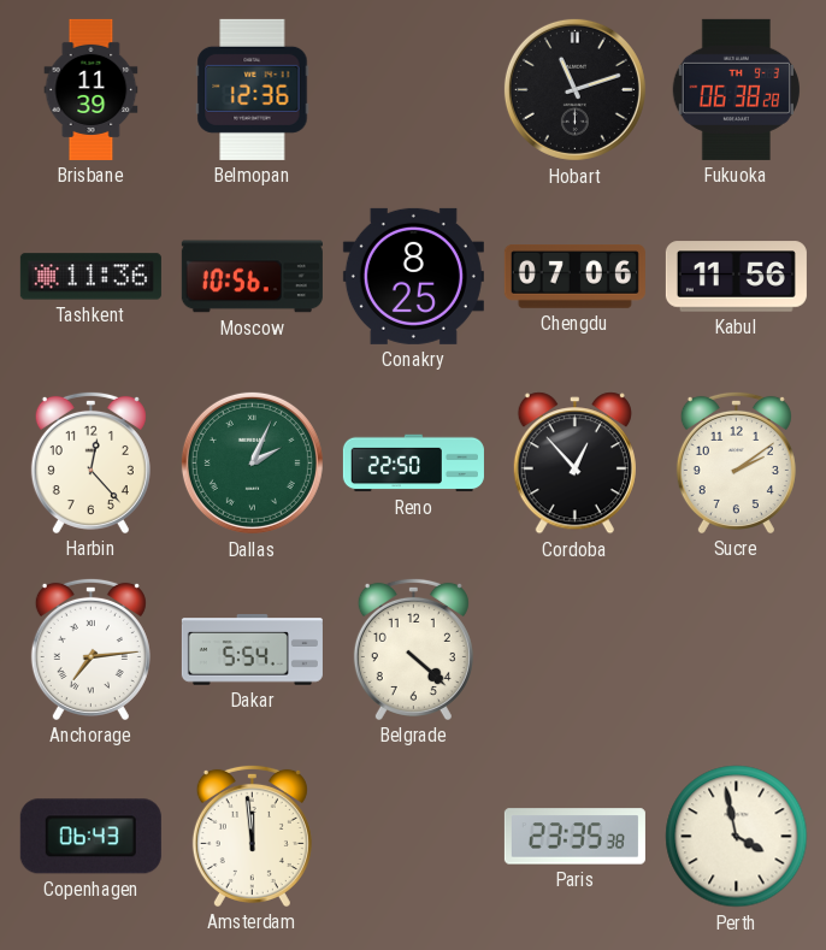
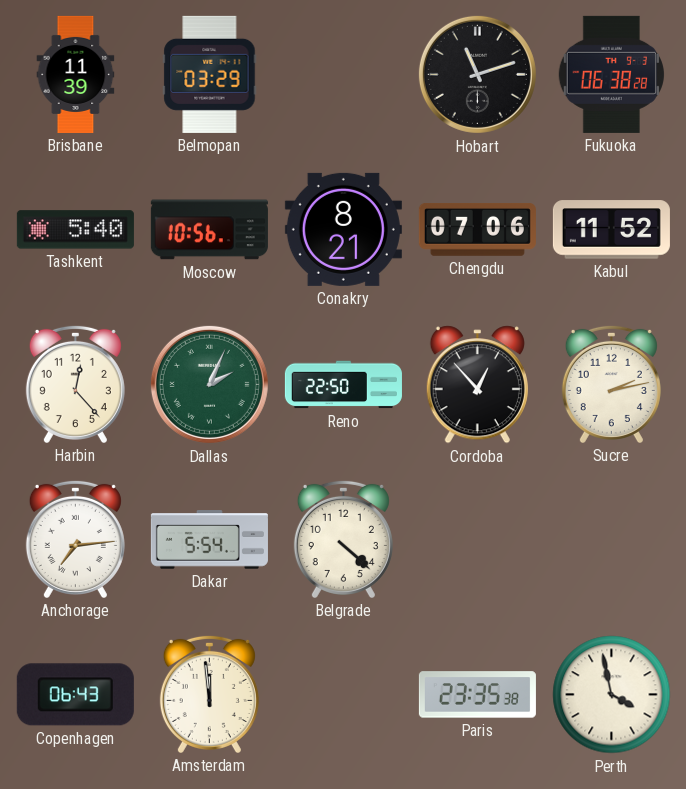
Belmopan: 12:36 -> 03:29
Tashkent: 11:36 -> 5:40
Conakry: 8:25 -> 8:21
Kabul: 11:56 -> 11:52
Sucre: 2:09 -> 2:13
